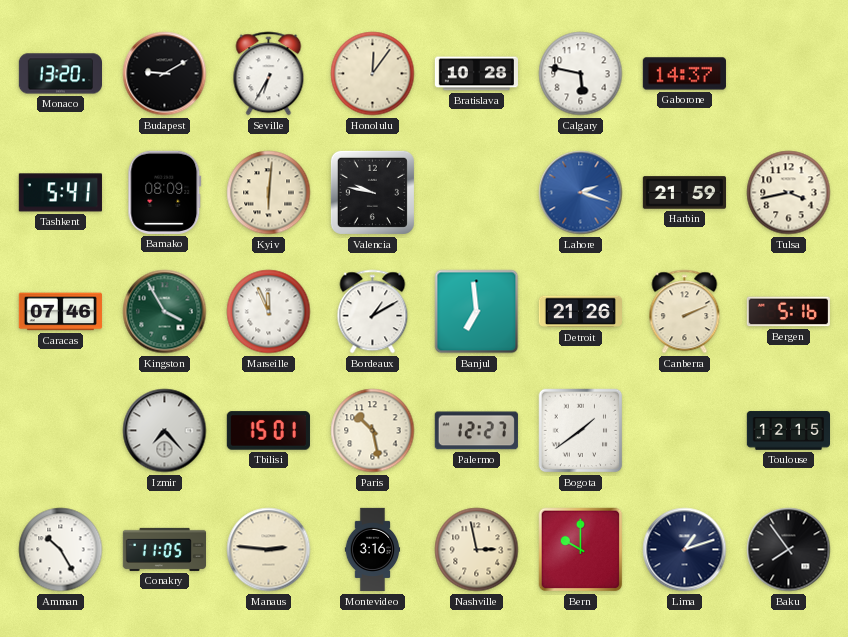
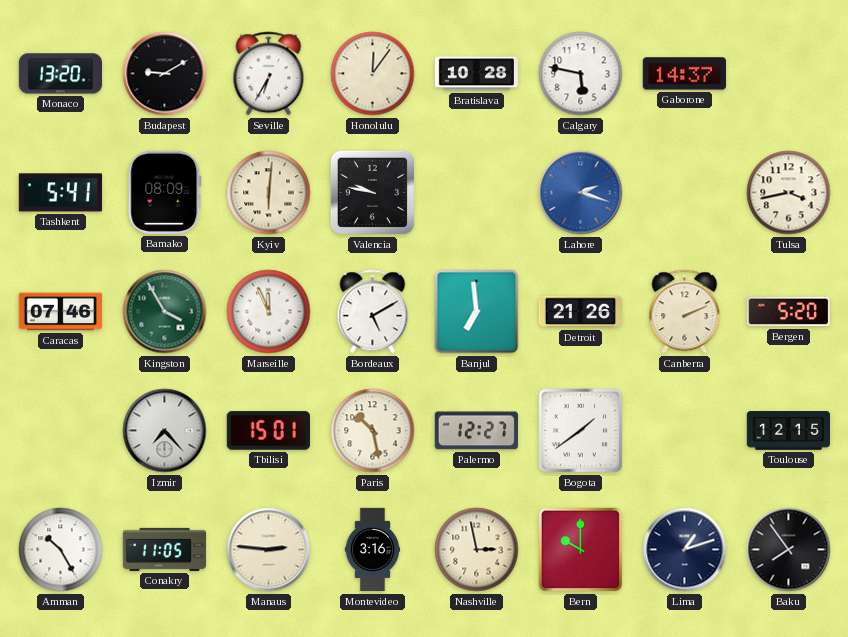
Harbin: 21:59 -> none
Bordeaux: 1:10 -> 5:10
Bergen: 5:16 -> 5:20
